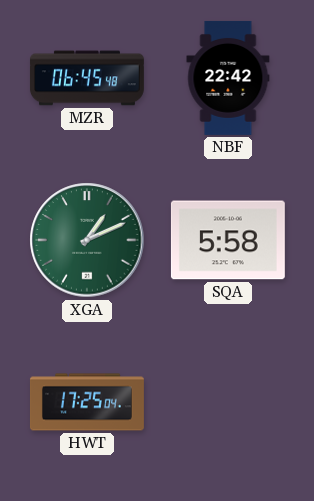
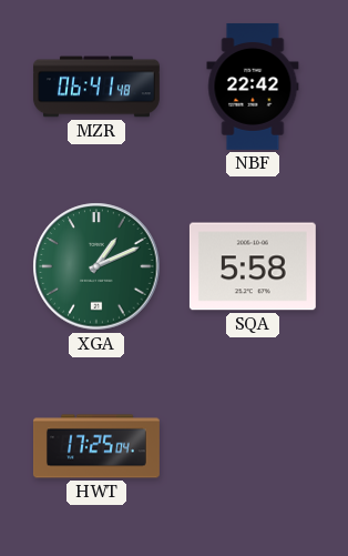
MZR: 06:45 -> 06:41
